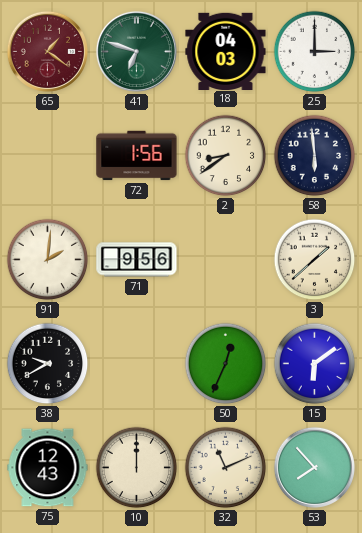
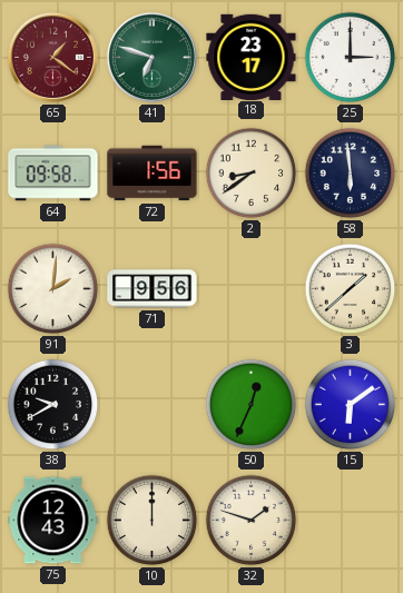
18: 04:03 -> 23:17
64: none -> 09:58
32: 11:11 -> 1:48
53: 7:53 -> none
